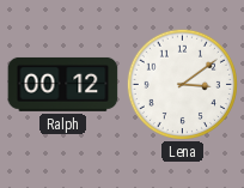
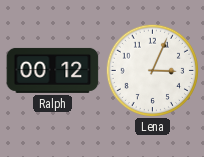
Lena: 3:09 -> 3:04
